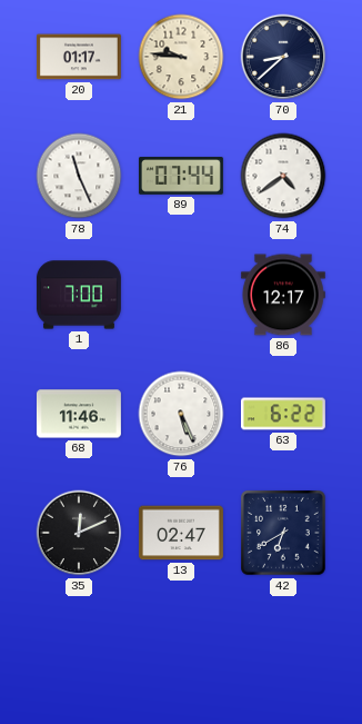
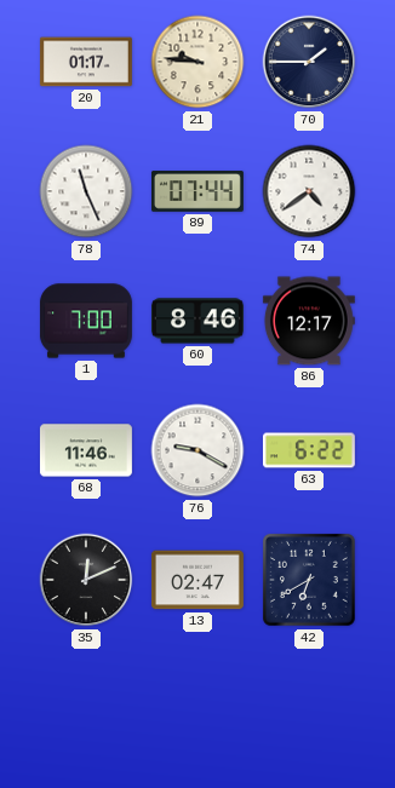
70: 8:38 -> 1:45
60: none -> 8:46
76: 5:26 -> 9:20
